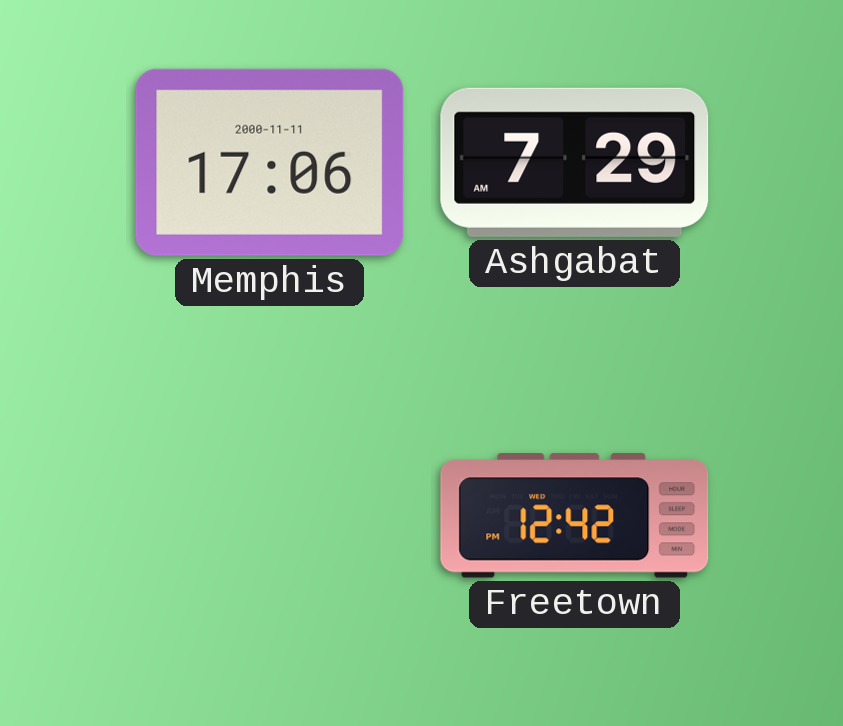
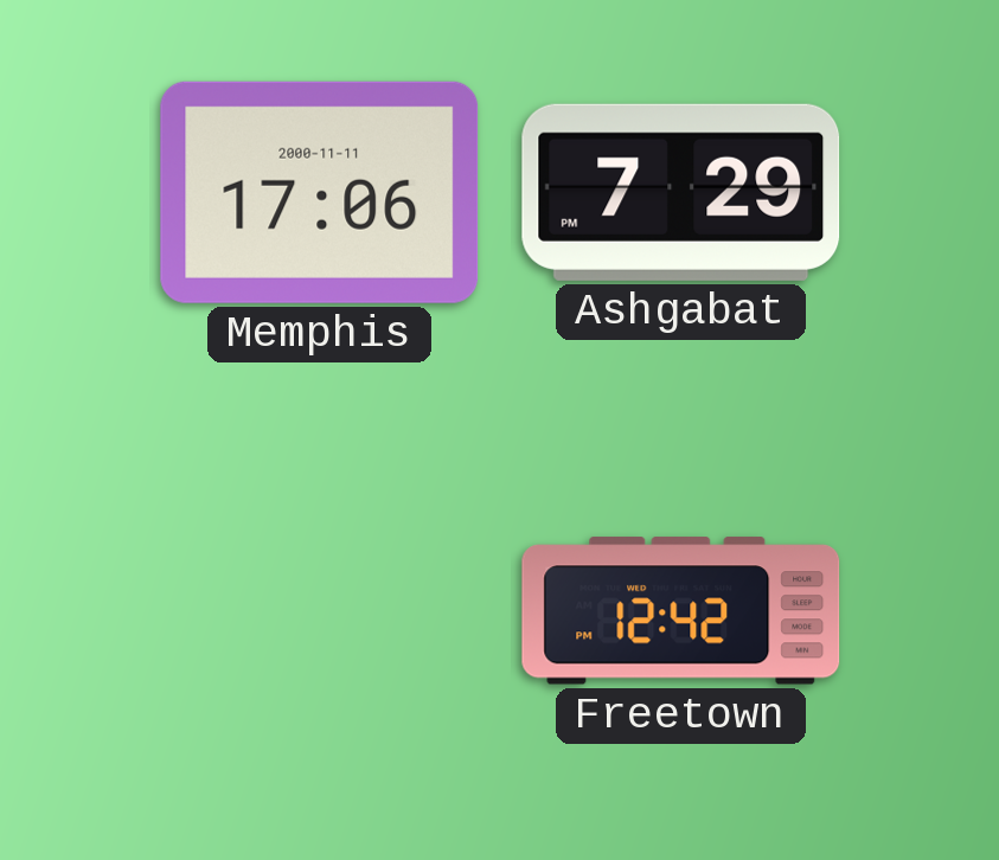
Ashgabat: 7:29 AM -> 7:29 PM
